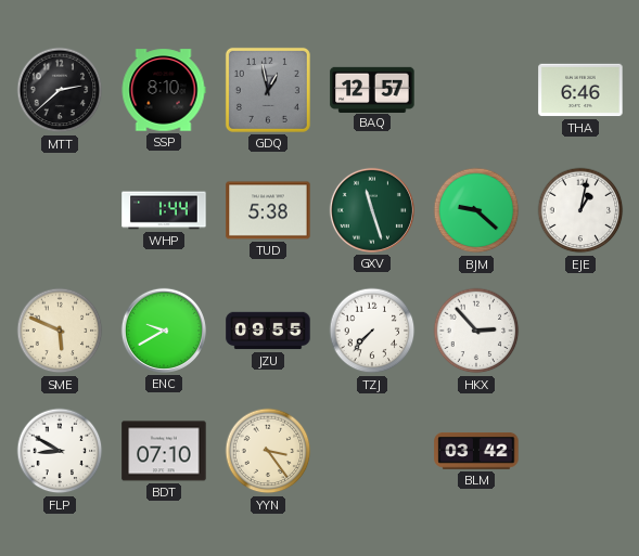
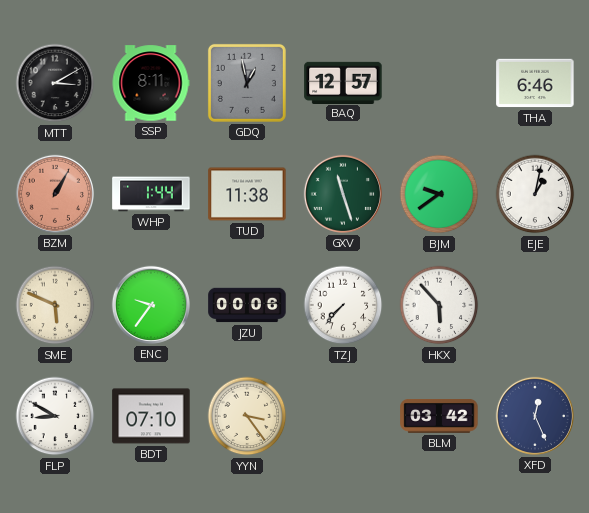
MTT: 2:38 -> 3:10
SSP: 8:10 -> 8:11
BZM: none -> 1:05
TUD: 5:38 -> 11:38
BJM: 9:22 -> 9:39
ENC: 9:40 -> 9:36
JZU: 09:55 -> 00:06
HKX: 2:53 -> 5:53
XFD: none -> 12:26
